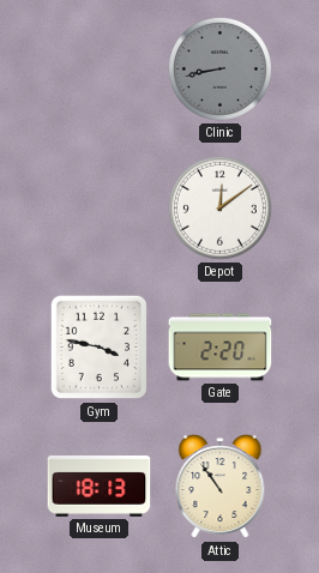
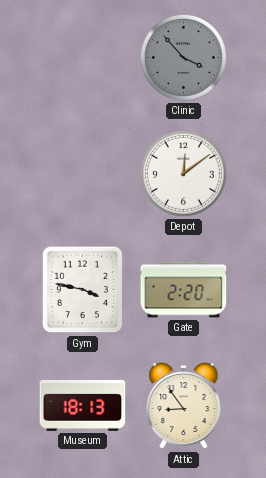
Clinic: 8:43 -> 3:53
Attic: 10:54 -> 8:54
